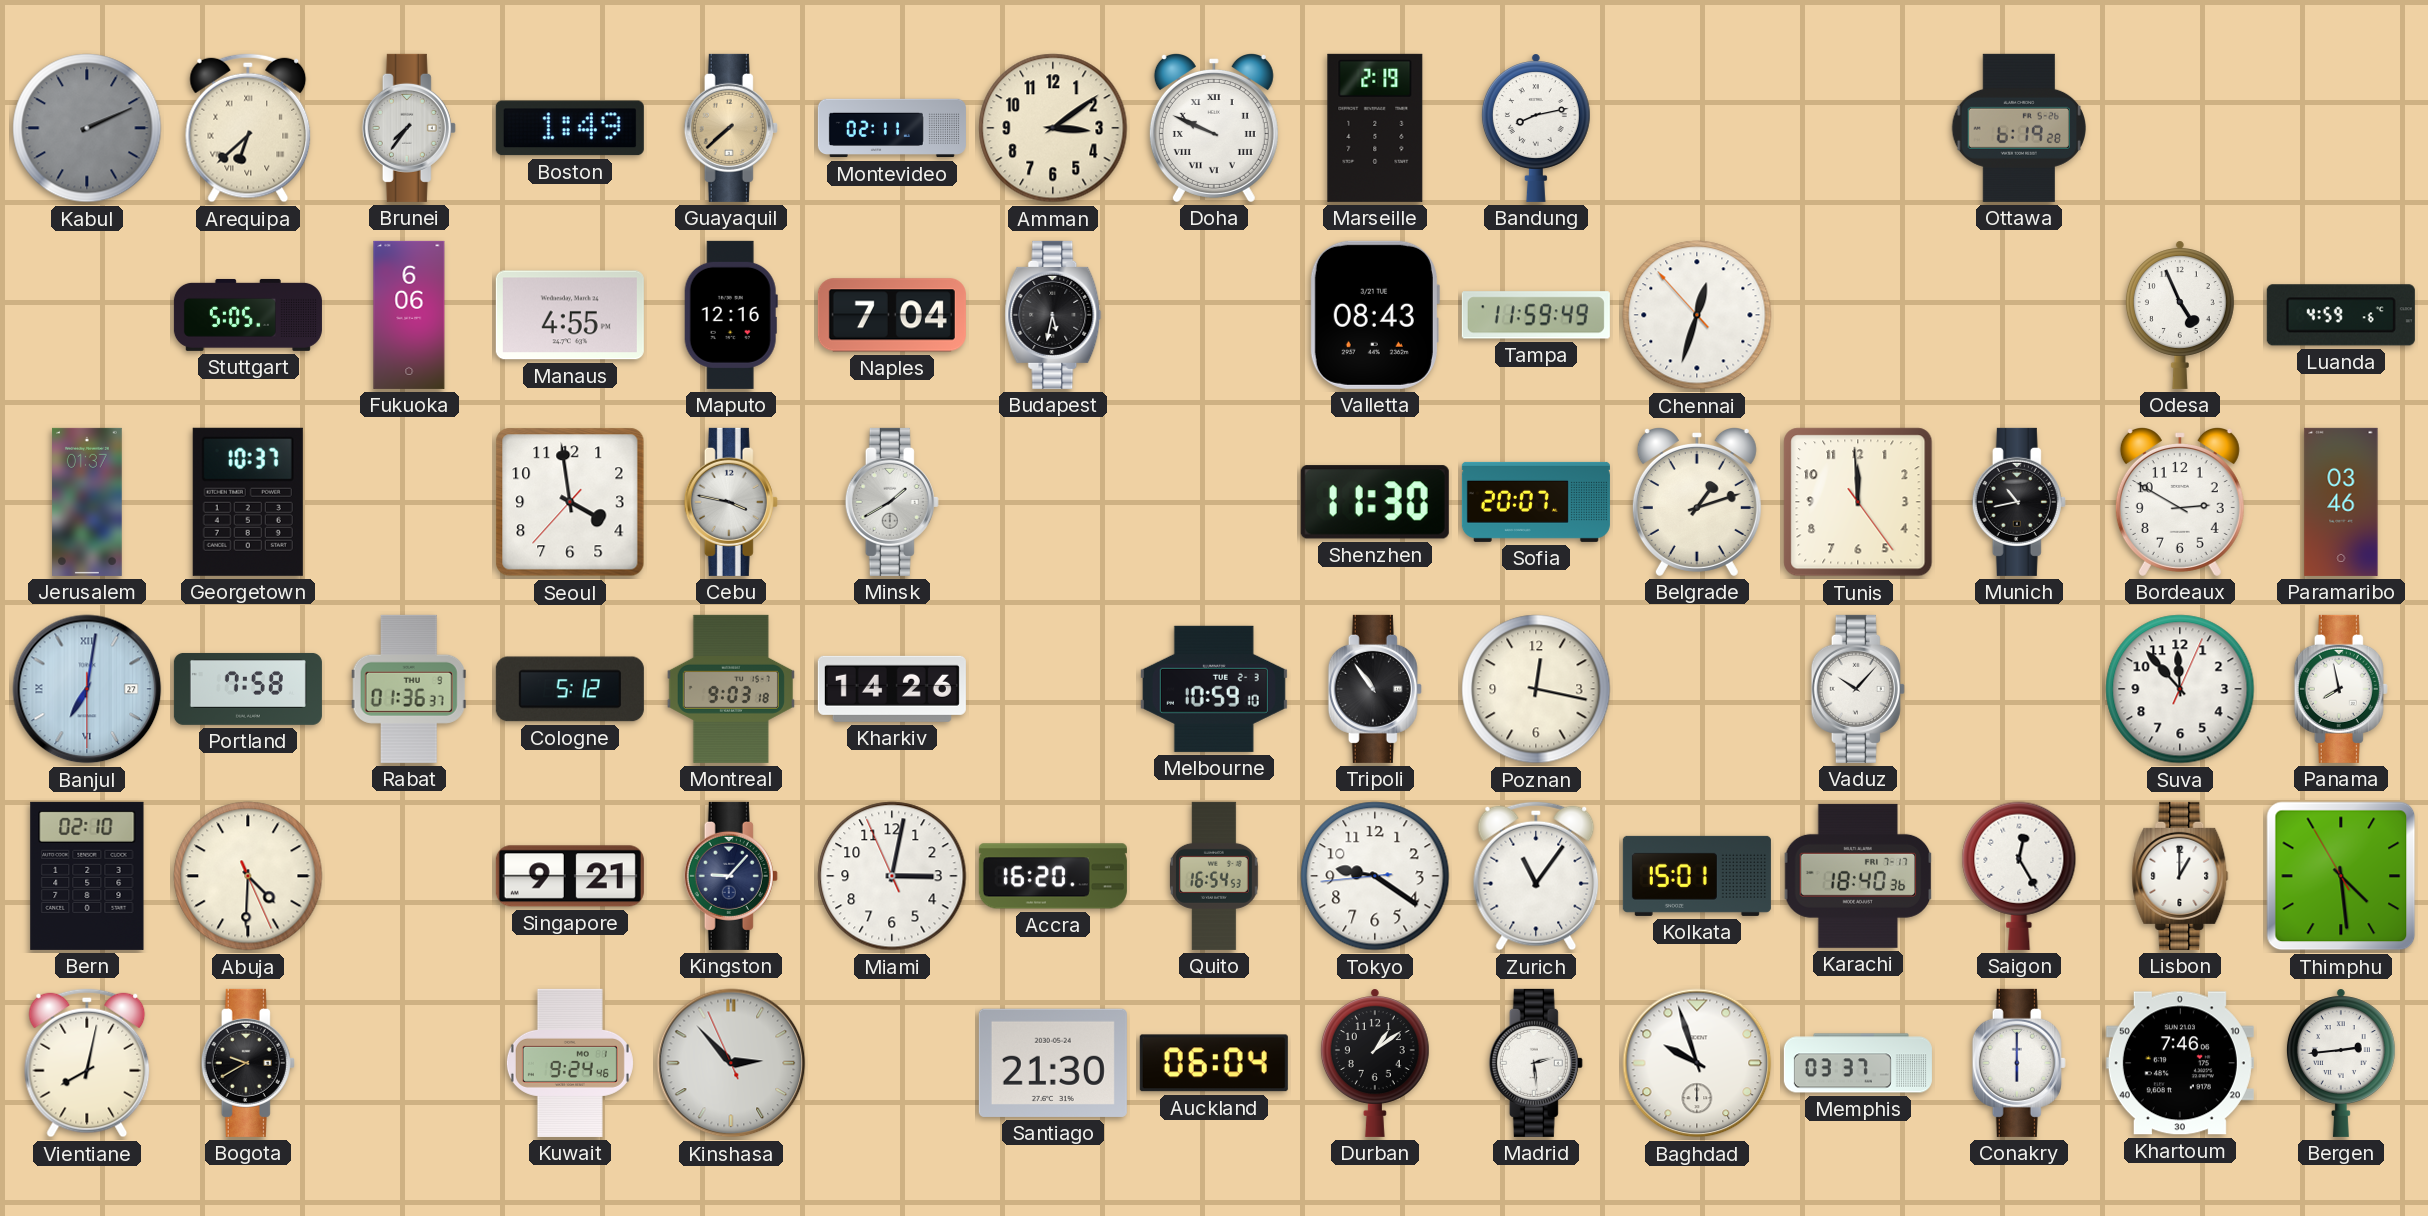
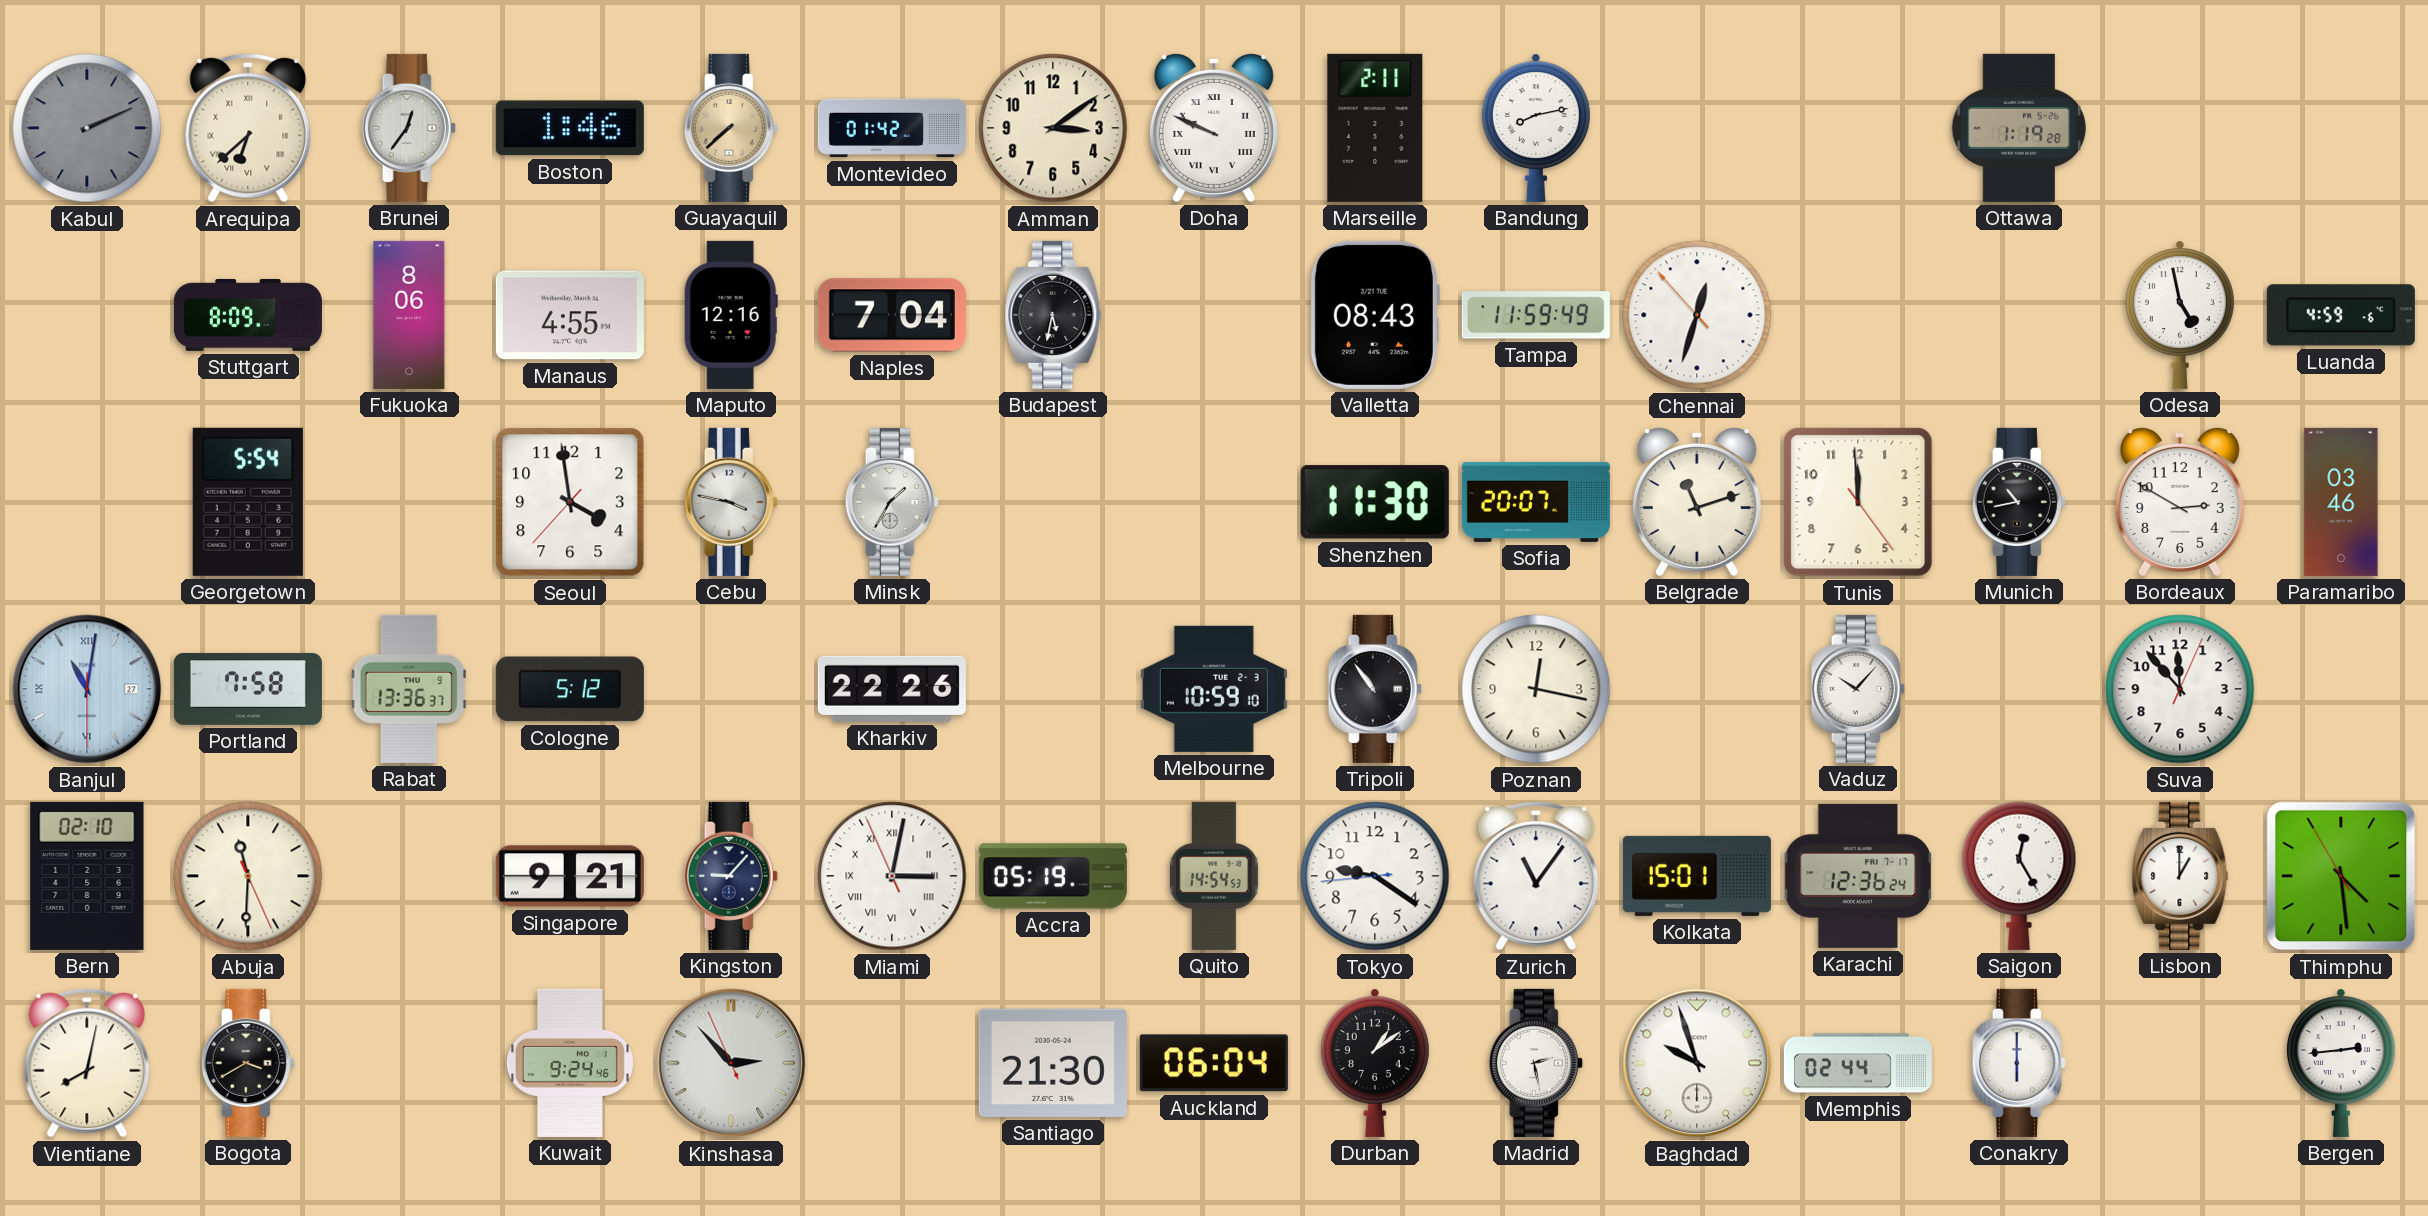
Brunei: 7:36 -> 12:36
Boston: 1:49 -> 1:46
Montevideo: 02:11 -> 01:42
Marseille: 2:19 -> 2:11
Ottawa: 6:19 -> 1:19
Stuttgart: 5:05 -> 8:09
Fukuoka: 6:06 -> 8:06
Odesa: 4:56 -> 4:58
Jerusalem: 01:37 -> none
Georgetown: 10:37 -> 5:54
Minsk: 1:40 -> 1:35
Belgrade: 1:12 -> 11:12
Banjul: 7:01 -> 11:01
Rabat: 01:36 -> 13:36
Montreal: 9:03 -> none
Kharkiv: 14:26 -> 22:26
Panama: 7:58 -> none
Abuja: 4:30 -> 11:30
Miami numerals: Arabic -> Roman
Accra: 16:20 -> 05:19
Quito: 16:54 -> 14:54
Karachi: 18:40 -> 12:36
Bogota: 9:40 -> 3:40
Madrid: 2:29 -> 2:28
Memphis: 03:37 -> 02:44
Khartoum: 7:46 -> none
